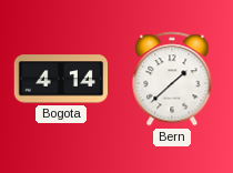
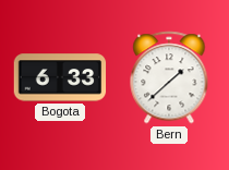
Bogota: 4:14 -> 6:33
